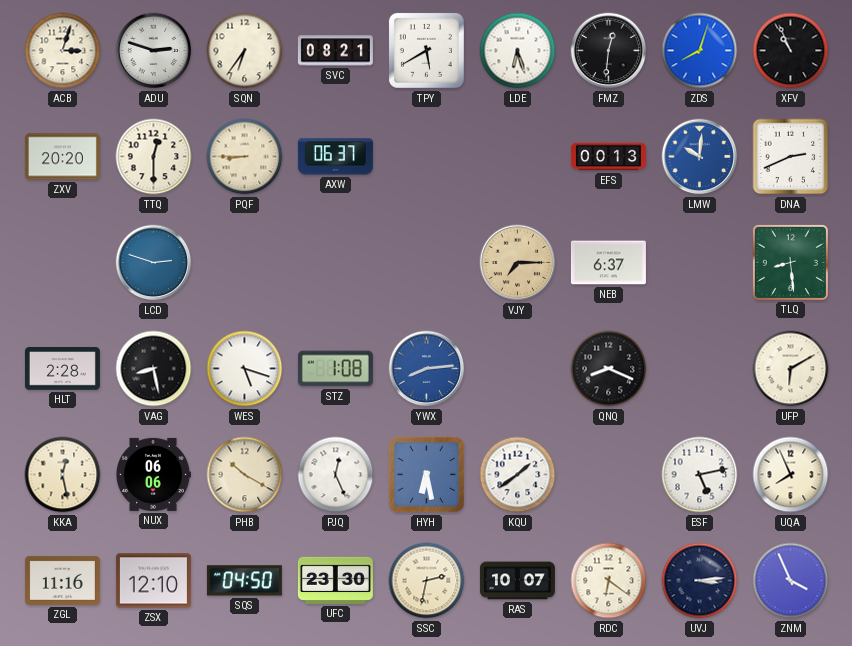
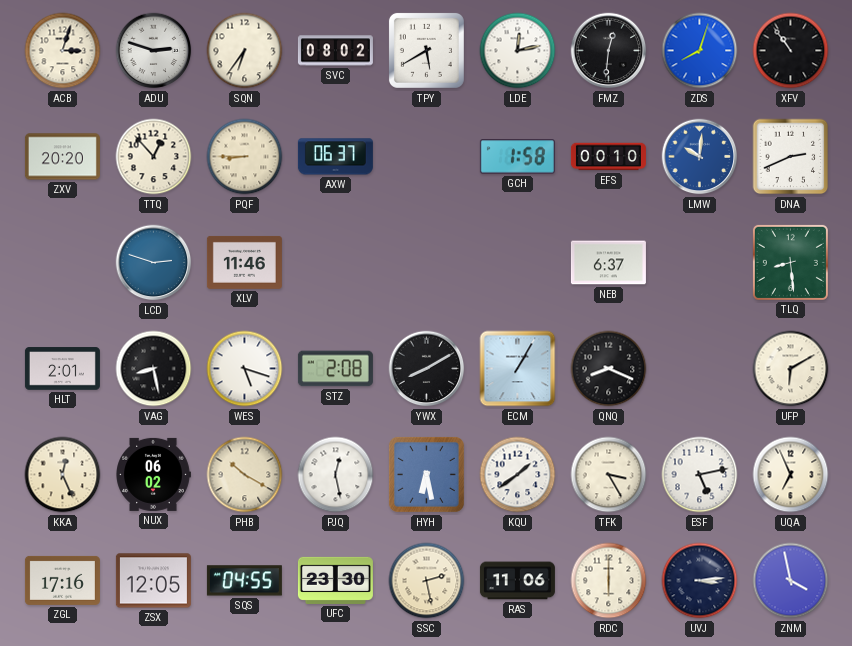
SVC: 08:21 -> 08:02
LDE: 6:27 -> 12:13
XFV: 10:56 -> 10:54
TTQ: 12:30 -> 12:53
GCH: none -> 1:58
EFS: 00:13 -> 00:10
XLV: none -> 11:46
VJY: 7:15 -> none
HLT: 2:28 -> 2:01
STZ: 1:08 -> 2:08
YWX: 8:14 -> 8:10
YWX dial: blue -> black
ECM: none -> 1:05
KKA: 12:28 -> 12:26
NUX: 06:06 -> 06:02
PJQ: 12:26 -> 12:28
TFK: none -> 3:25
UQA: 7:56 -> 6:56
ZGL: 11:16 -> 17:16
ZSX: 12:10 -> 12:05
SQS: 04:50 -> 04:55
SSC: 2:32 -> 2:28
RAS: 10:07 -> 11:06
RDC: 6:21 -> 6:00
ZNM: 3:56 -> 3:58
